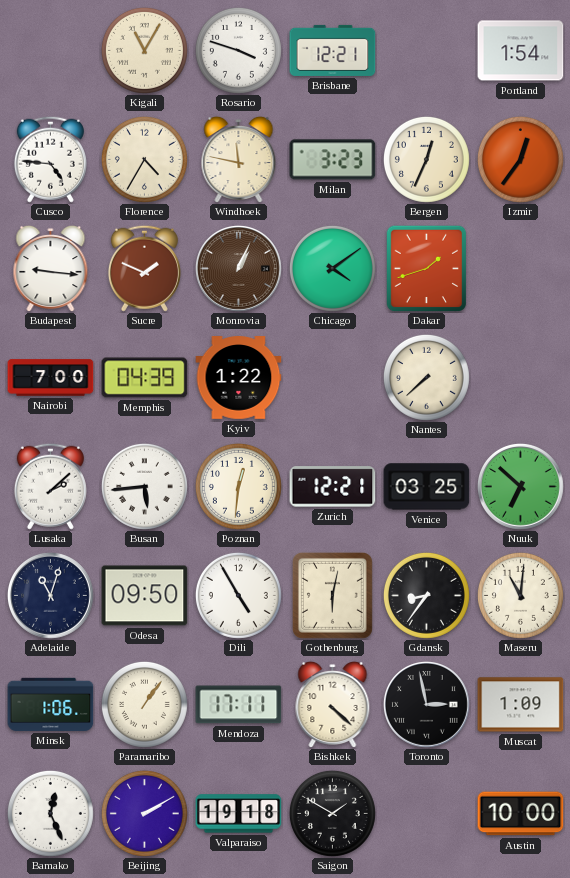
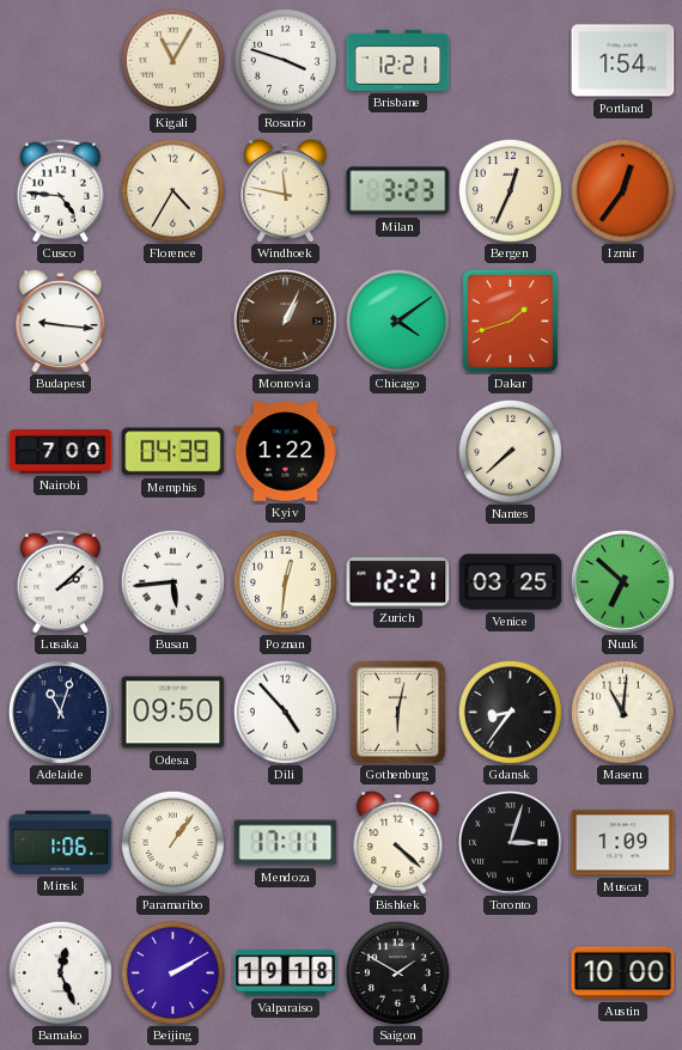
Sucre: 1:49 -> none
Dili: 4:55 -> 4:53
Toronto: 2:58 -> 3:03
